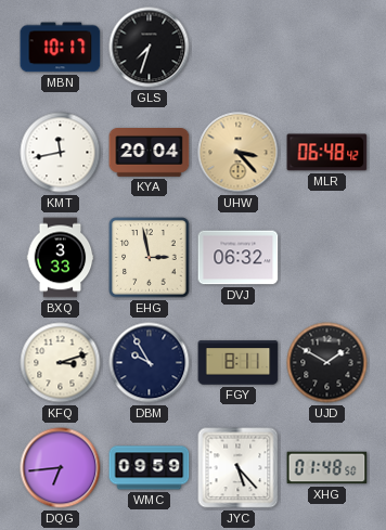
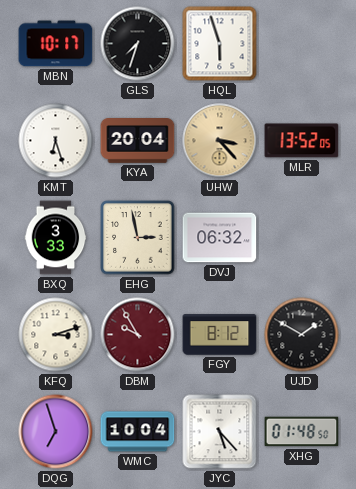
HQL: none -> 5:57
KMT: 11:43 -> 6:27
MLR: 06:48 -> 13:52
DBM dial: navy -> burgundy
FGY: 8:11 -> 8:12
DQG: 6:44 -> 6:57
WMC: 09:59 -> 10:04
